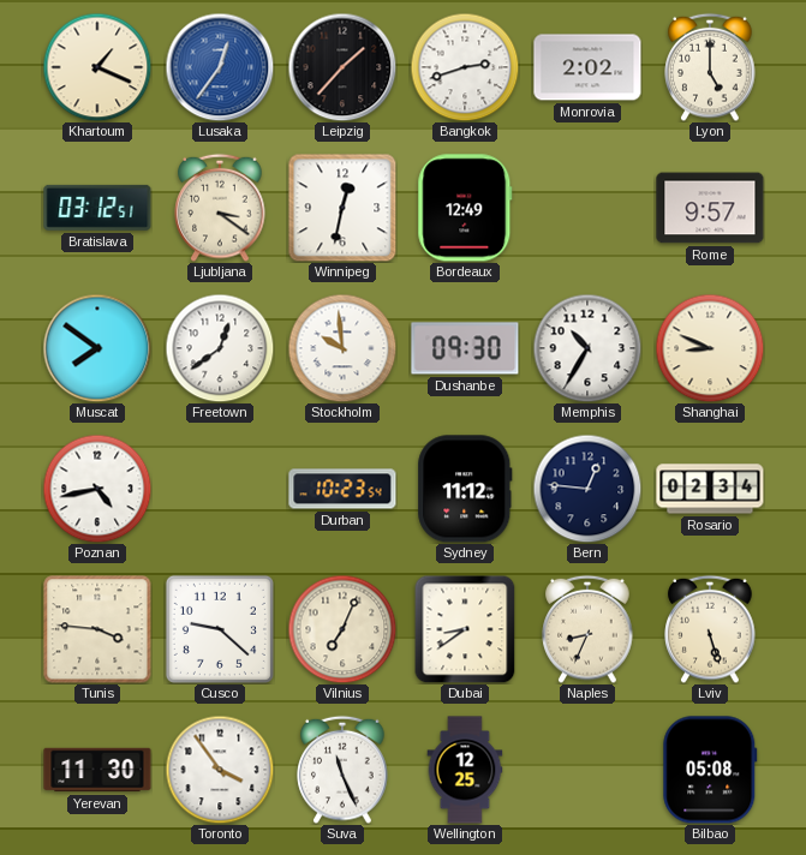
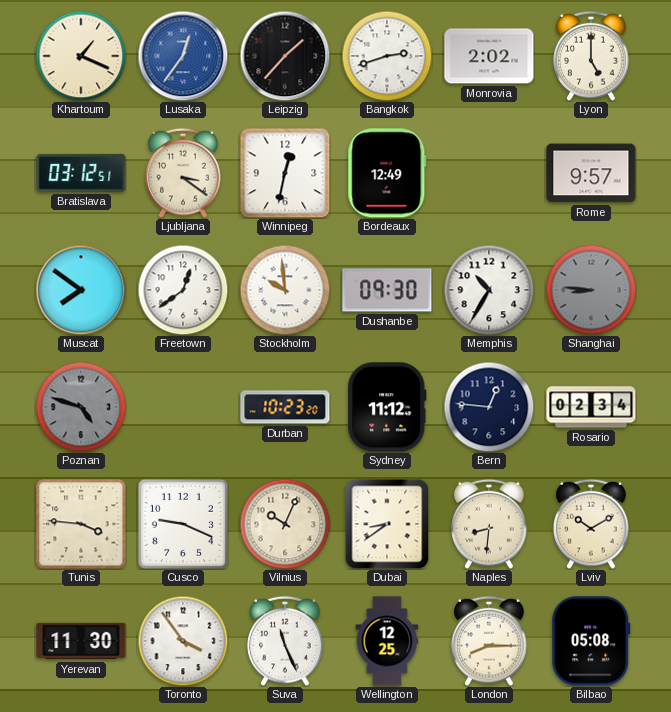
Shanghai: 8:49 -> 8:46
Shanghai dial: cream -> grey
Poznan: 4:43 -> 4:48
Poznan dial: white -> grey
Durban: 10:23:54 -> 10:23:20
Cusco: 9:22 -> 9:19
Vilnius: 7:04 -> 10:04
Naples: 8:34 -> 8:31
Lviv: 5:27 -> 10:10
London: none -> 8:15
